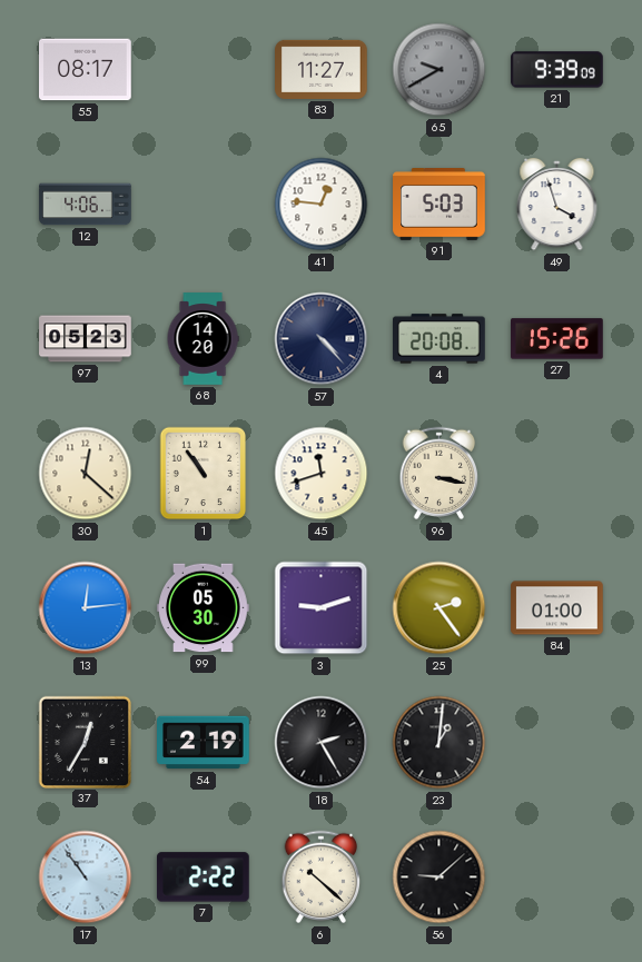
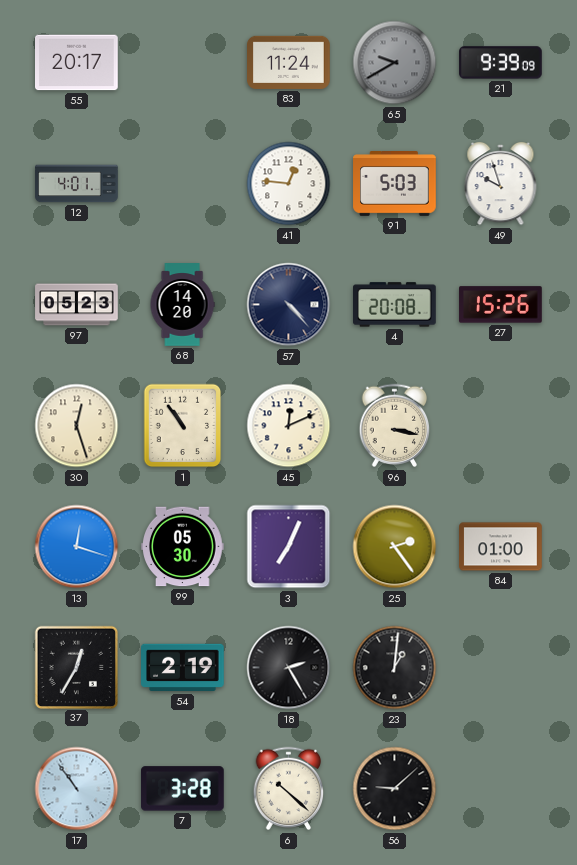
55: 08:17 -> 20:17
83: 11:27 -> 11:24
12: 4:06 -> 4:01
49: 3:57 -> 9:57
30: 12:22 -> 12:27
45: 11:42 -> 12:11
13: 12:14 -> 12:18
3: 9:12 -> 7:04
7: 2:22 -> 3:28
